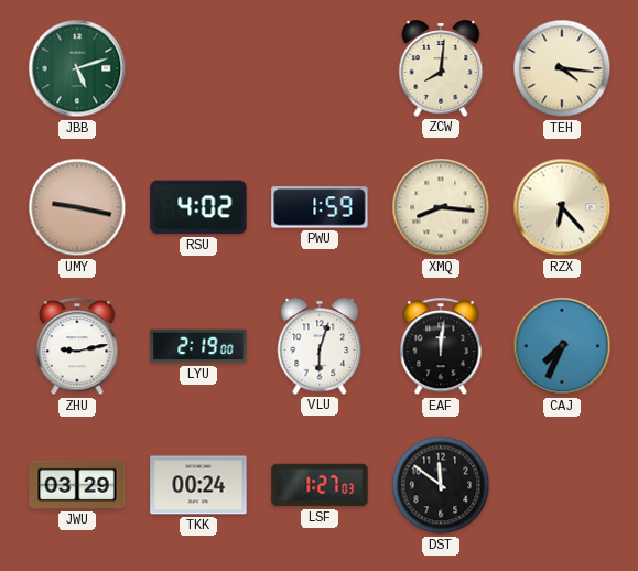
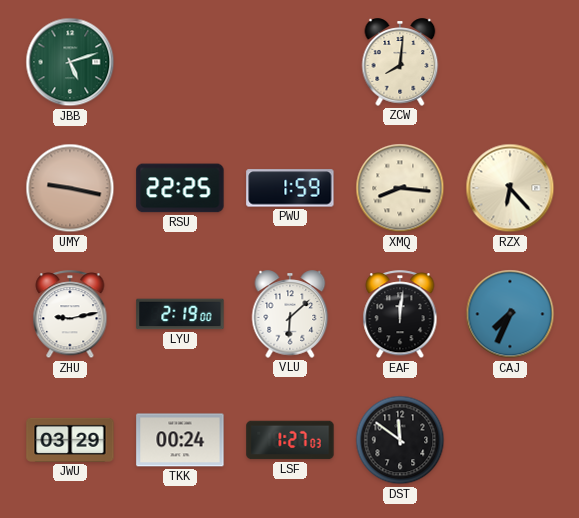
TEH: 4:16 -> none
RSU: 4:02 -> 22:25
VLU: 6:03 -> 6:08
